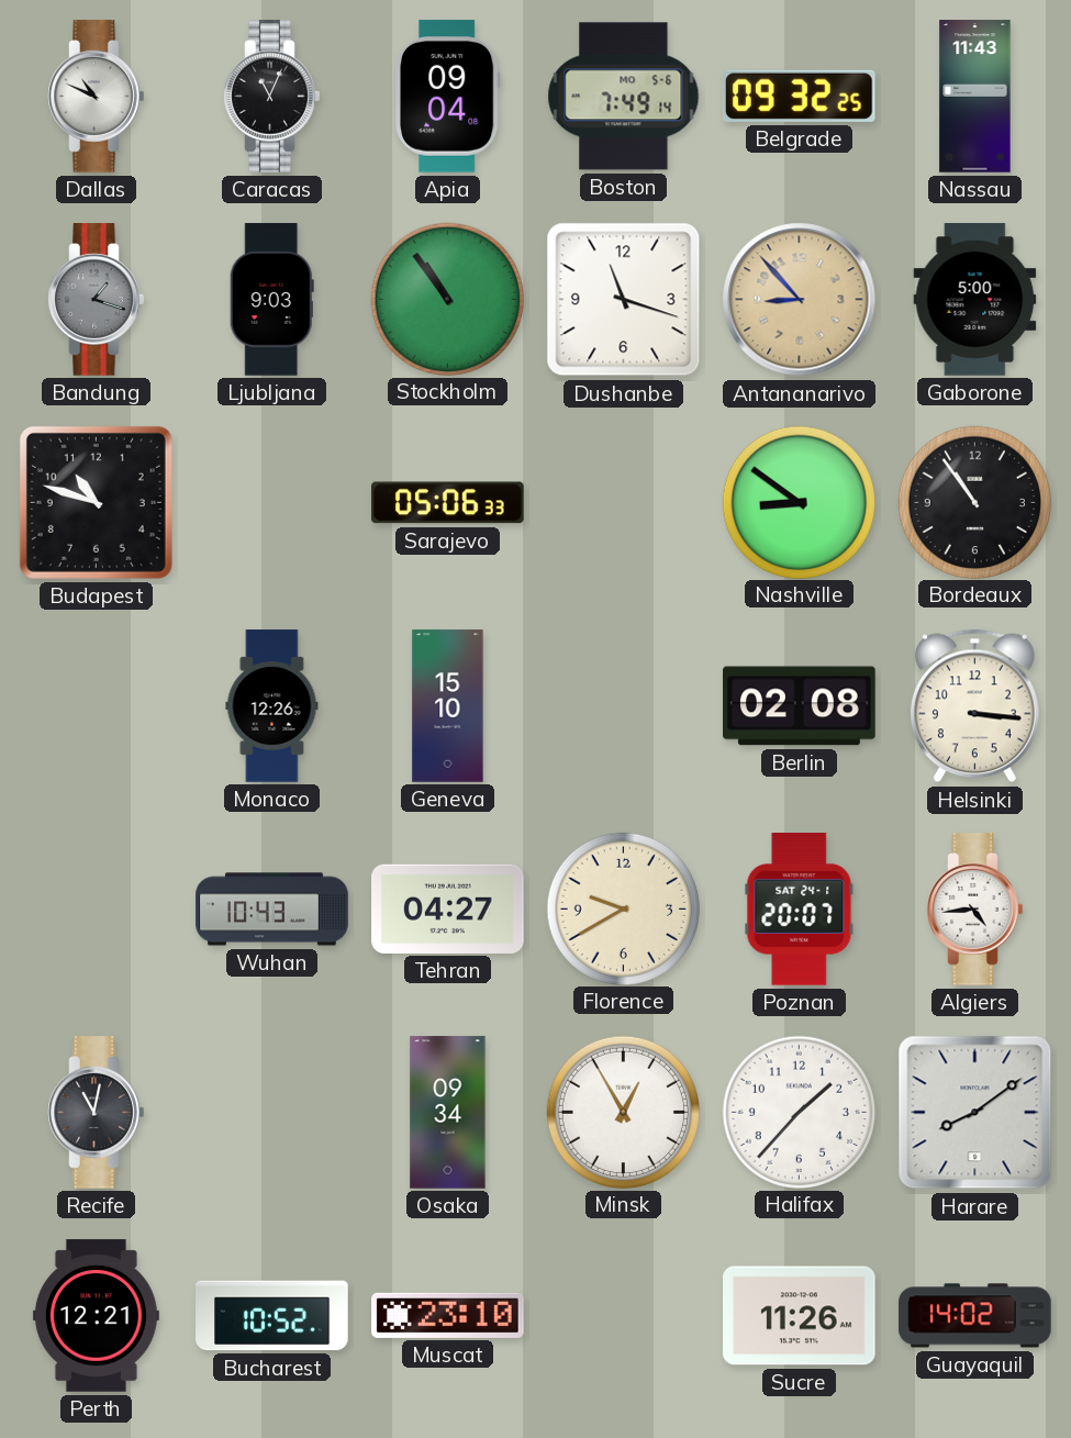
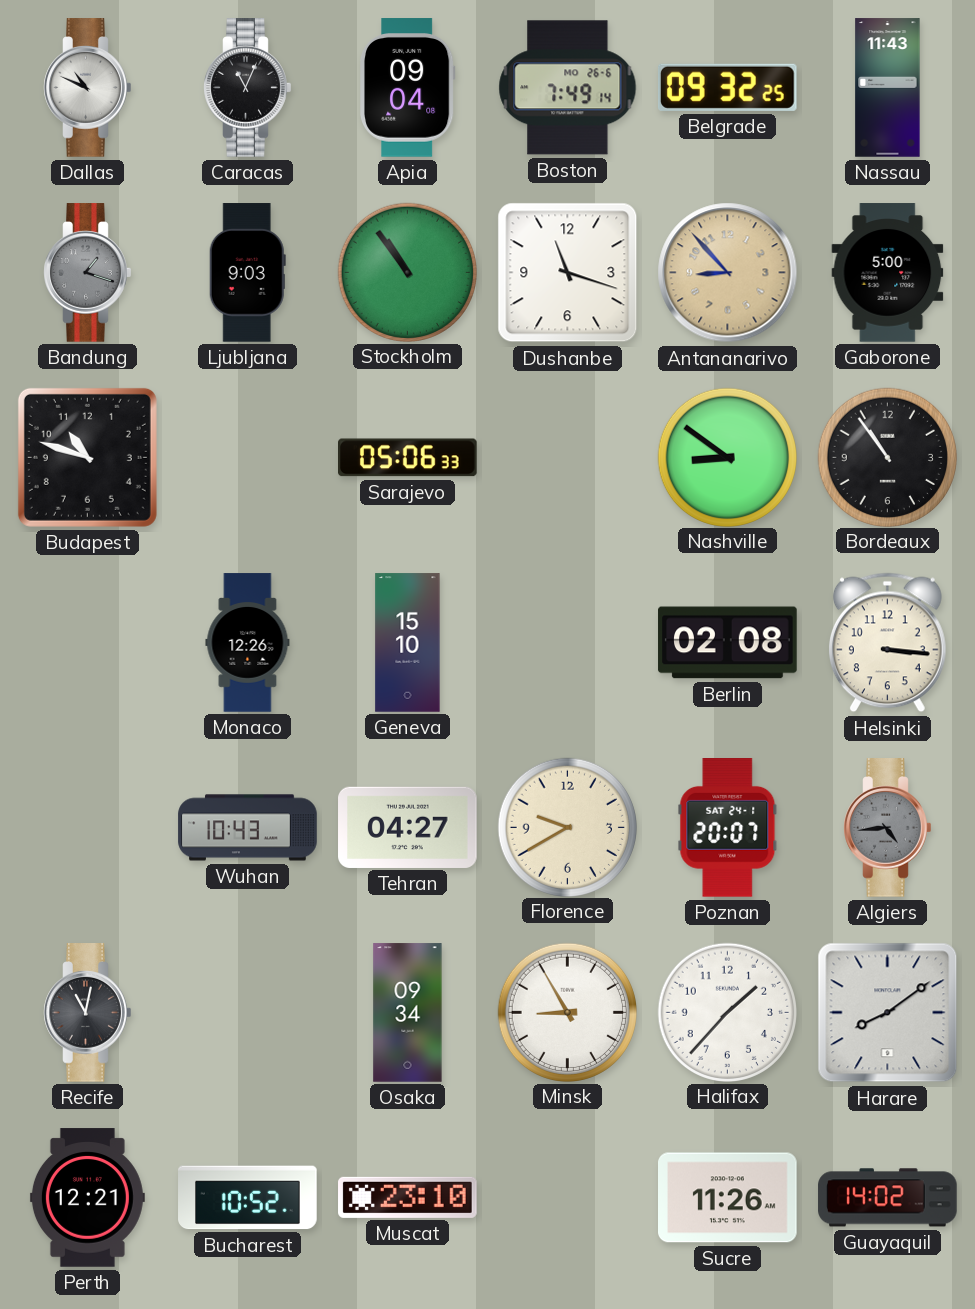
Boston date: MO 5-6 -> MO 26-6
Algiers dial: white -> grey
Minsk: 12:55 -> 8:55
